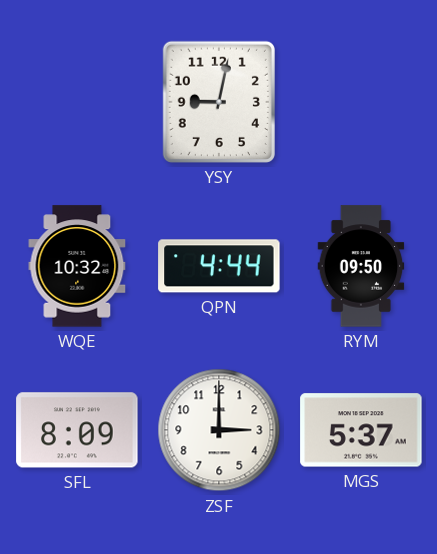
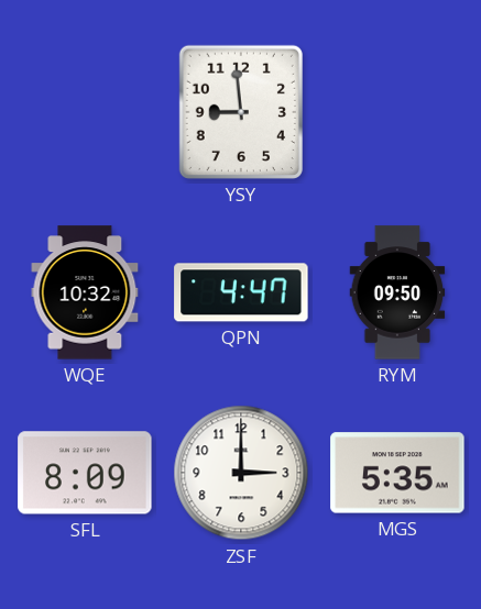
YSY: 9:02 -> 8:59
QPN: 4:44 -> 4:47
MGS: 5:37 -> 5:35
